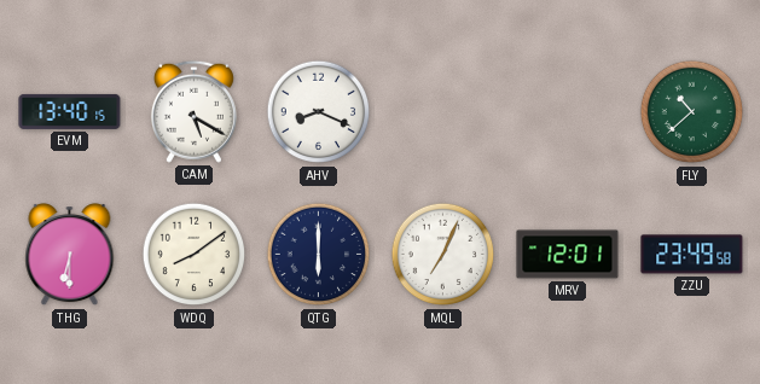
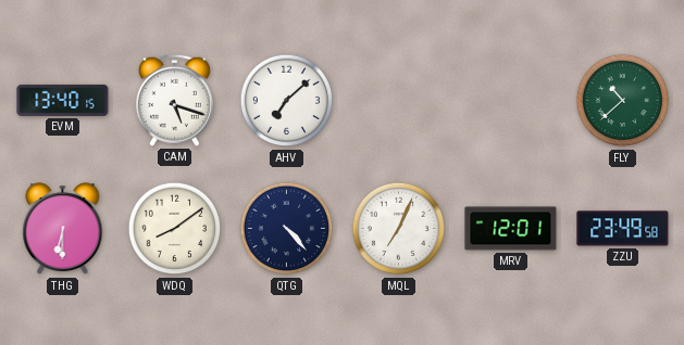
CAM: 5:20 -> 5:18
AHV: 8:19 -> 7:08
QTG: 6:00 -> 4:23
